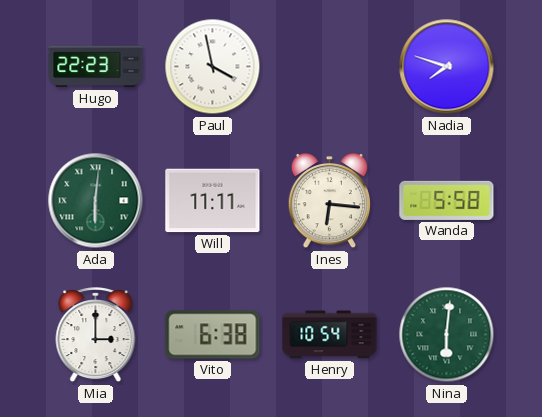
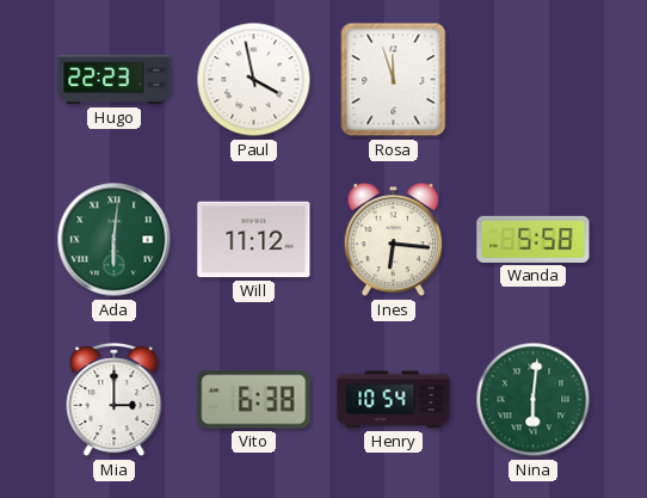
Rosa: none -> 11:57
Nadia: 7:48 -> none
Will: 11:11 -> 11:12
